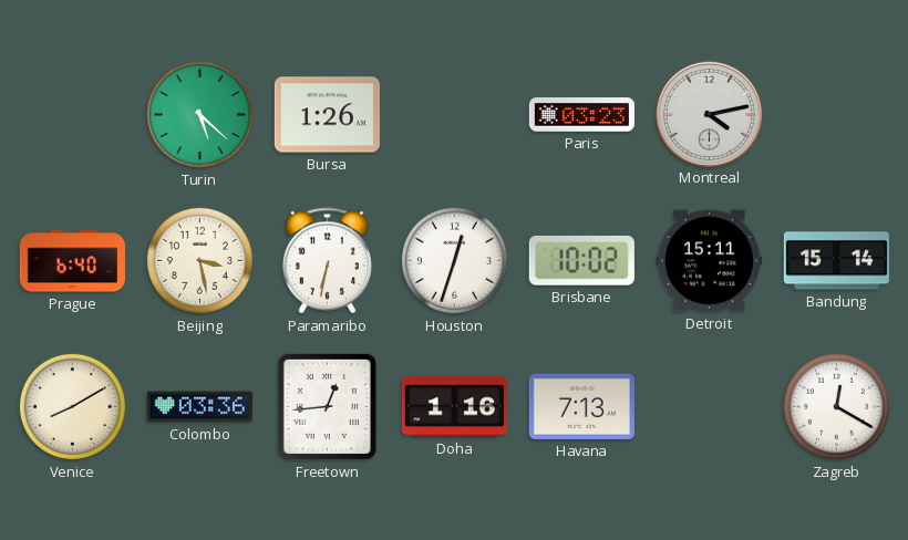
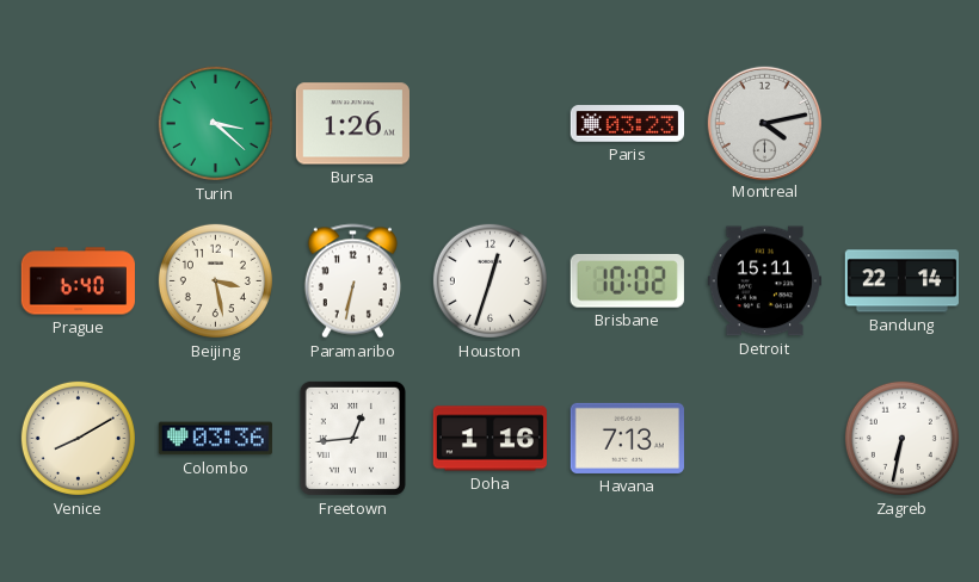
Turin: 5:22 -> 3:22
Bandung: 15:14 -> 22:14
Zagreb: 12:20 -> 6:32
